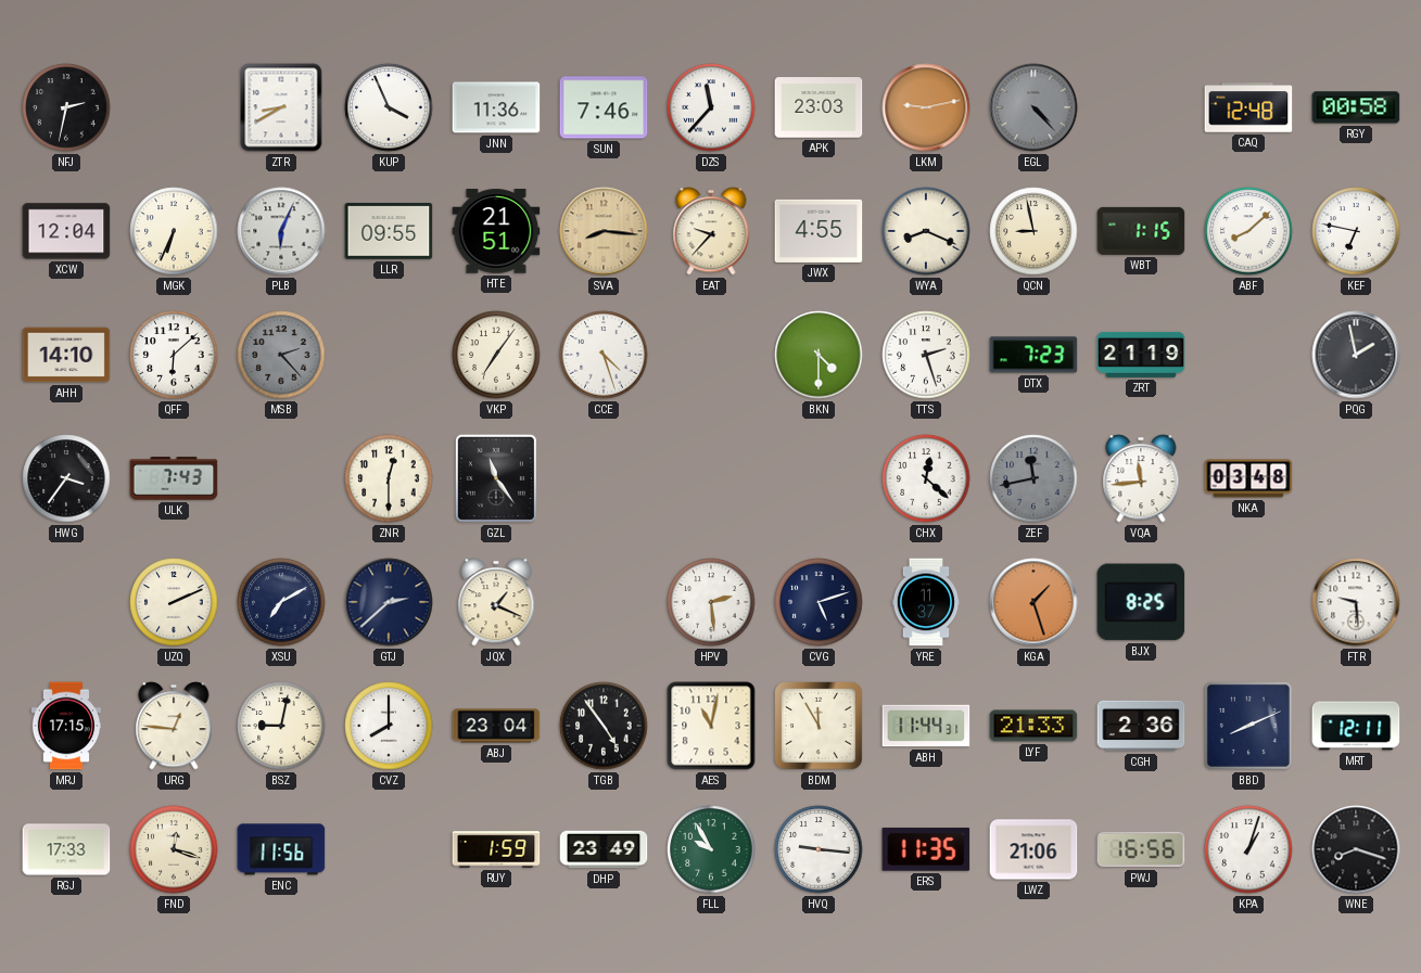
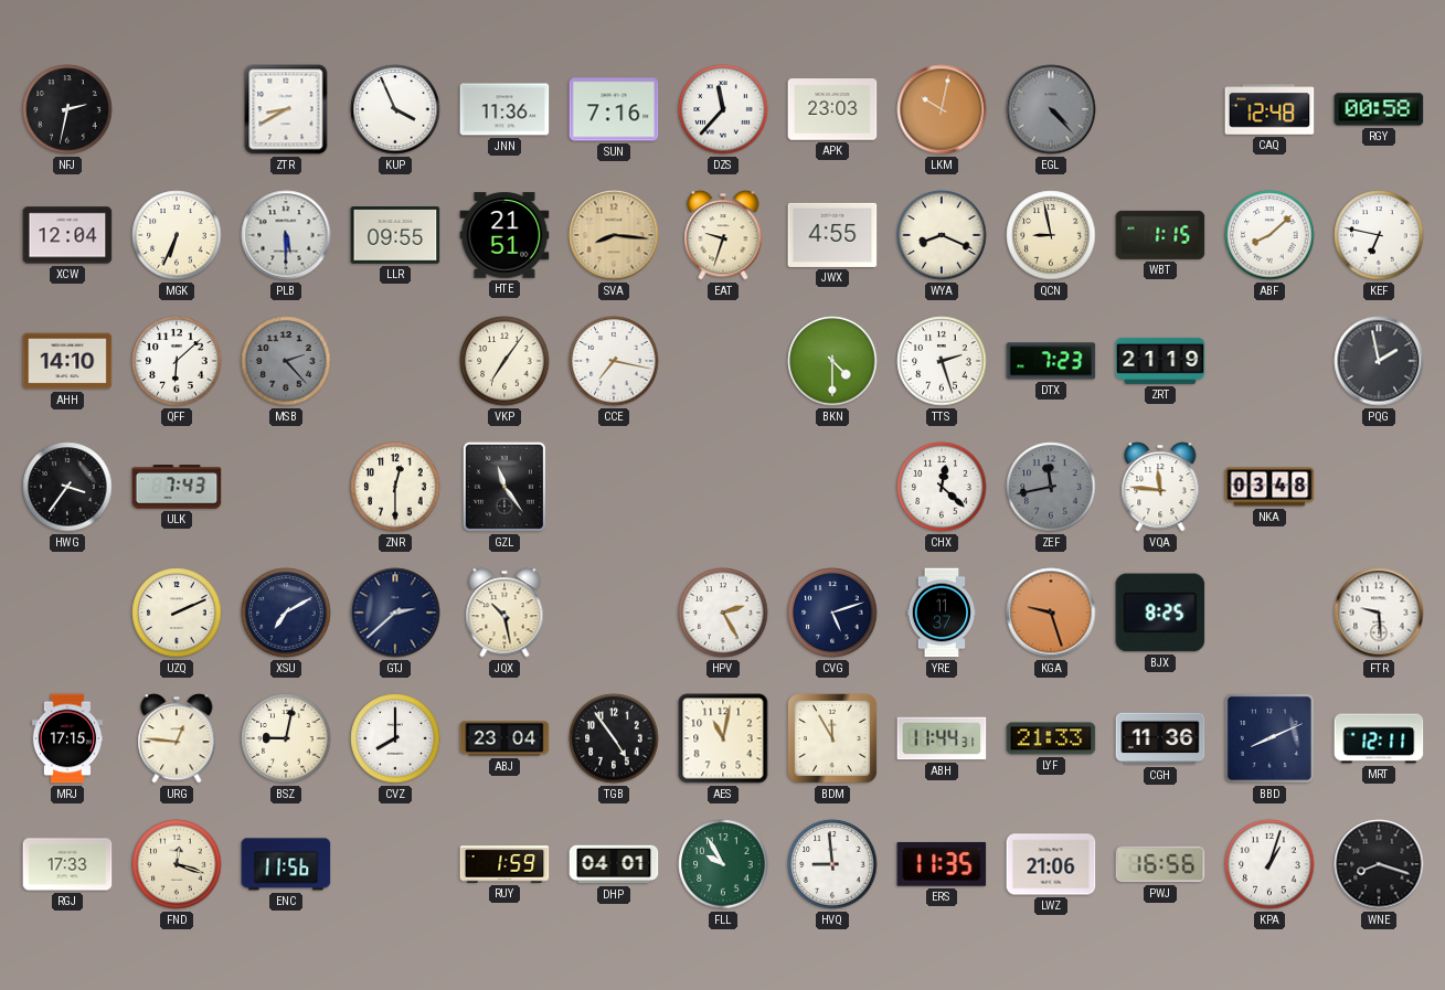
SUN: 7:46 -> 7:16
LKM: 9:13 -> 10:02
PLB: 6:04 -> 5:30
EAT: 9:37 -> 9:33
CCE: 4:27 -> 7:17
VQA: 11:44 -> 11:46
JQX: 1:19 -> 10:28
HPV: 2:29 -> 2:25
KGA: 1:27 -> 9:27
CGH: 2:36 -> 11:36
DHP: 23:49 -> 04:01
HVQ: 9:16 -> 8:59
